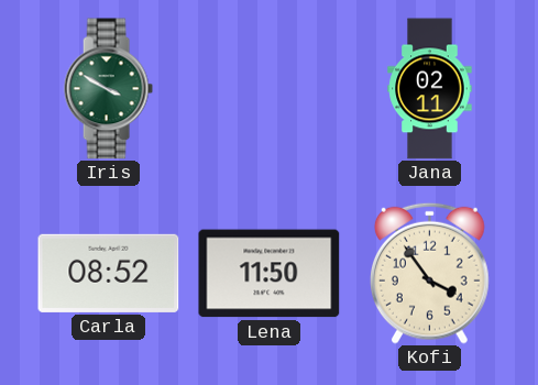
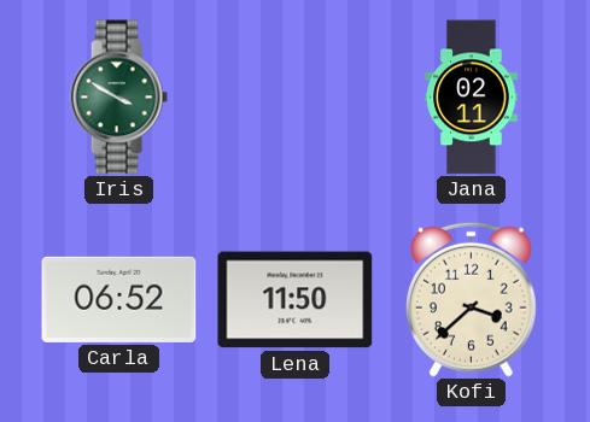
Carla: 08:52 -> 06:52
Kofi: 3:54 -> 3:38
